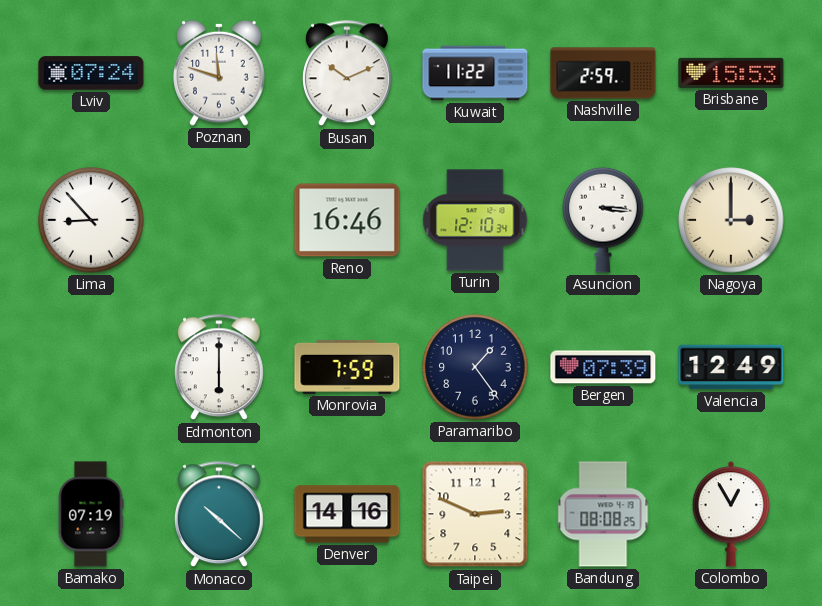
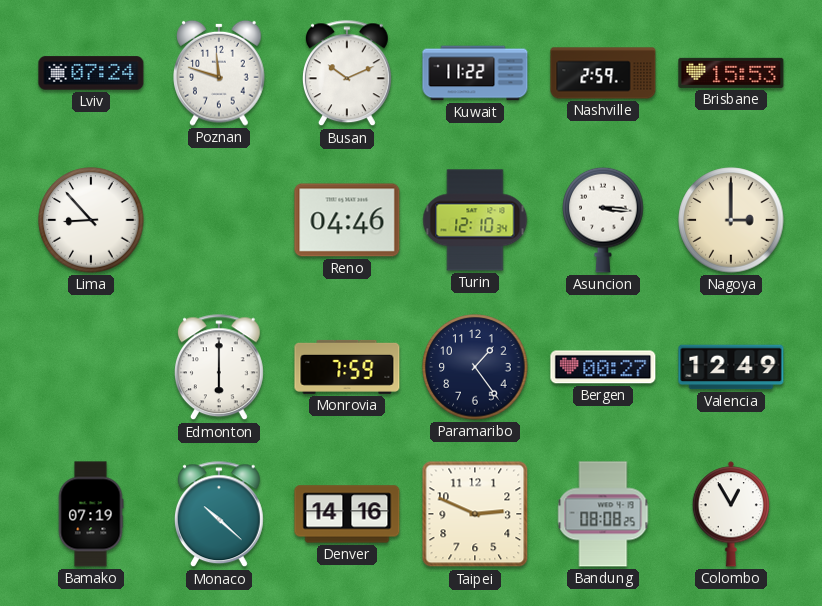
Reno: 16:46 -> 04:46
Bergen: 07:39 -> 00:27
